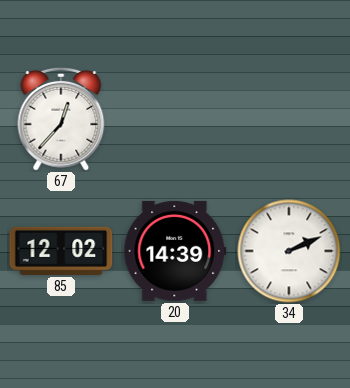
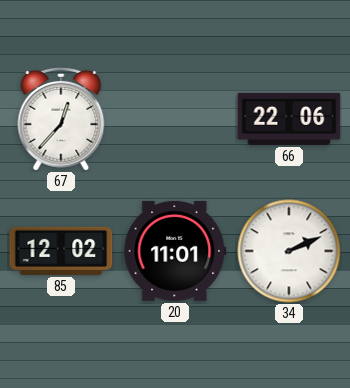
66: none -> 22:06
20: 14:39 -> 11:01
